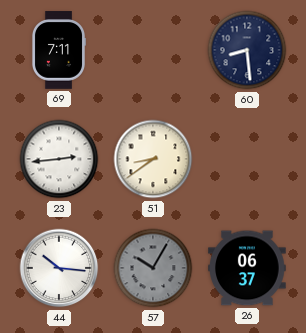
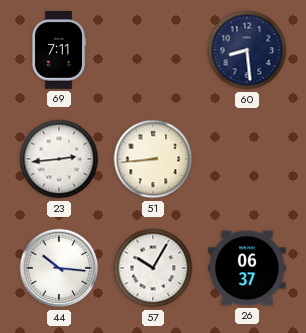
51: 8:39 -> 8:44
57 dial: grey -> white
